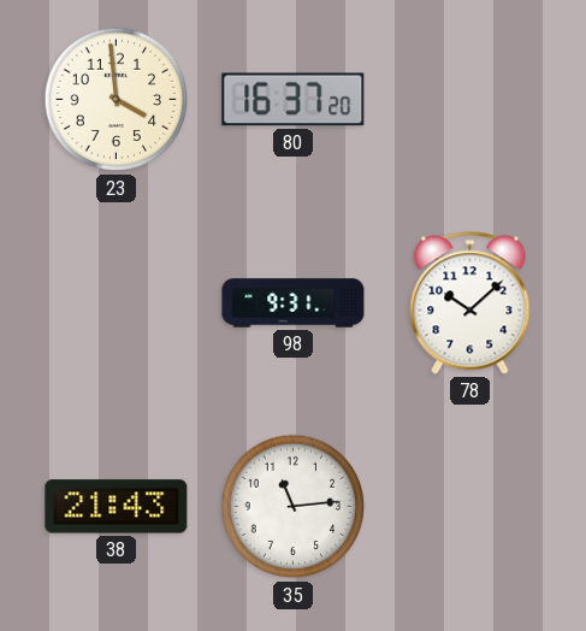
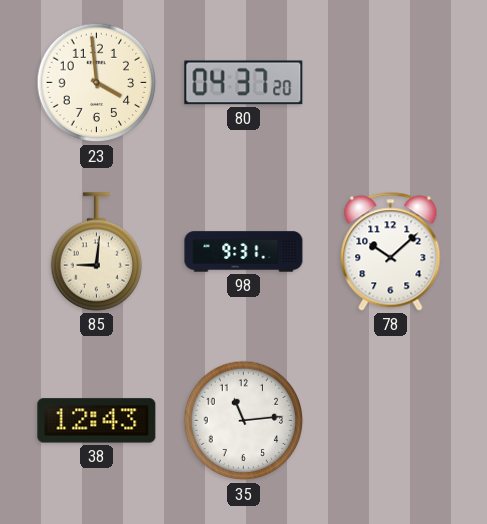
80: 16:37 -> 04:37
85: none -> 9:01
38: 21:43 -> 12:43
